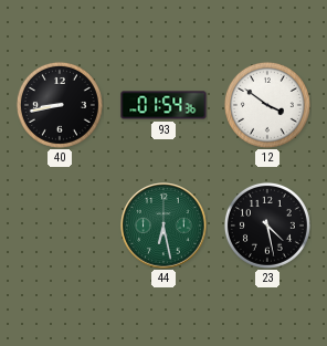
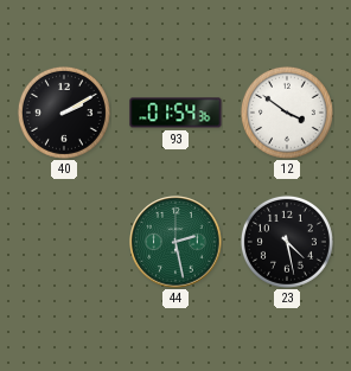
40: 8:43 -> 2:10
44: 6:28 -> 2:28
